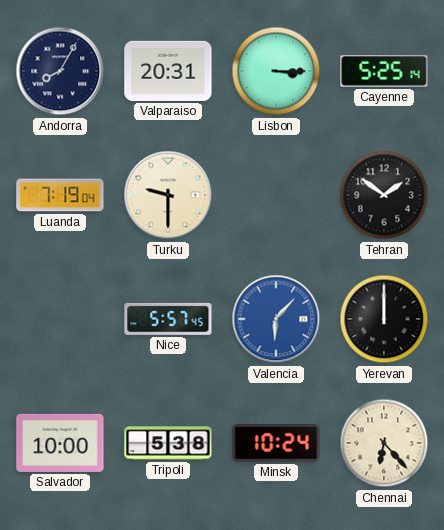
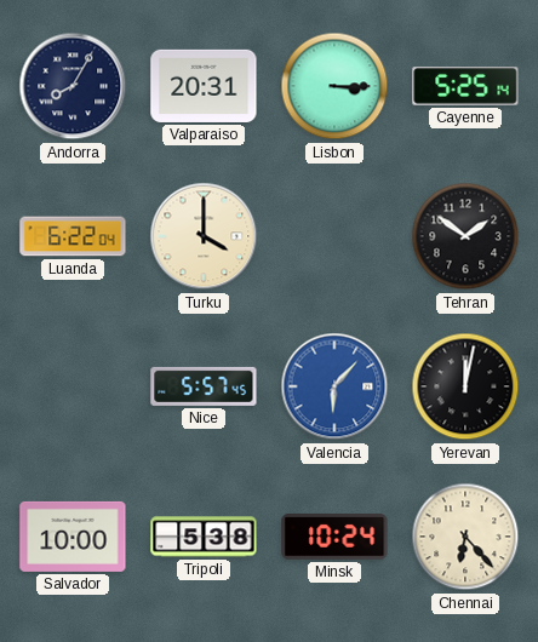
Luanda: 7:19 -> 6:22
Turku: 9:30 -> 4:00
Yerevan: 12:00 -> 12:02
